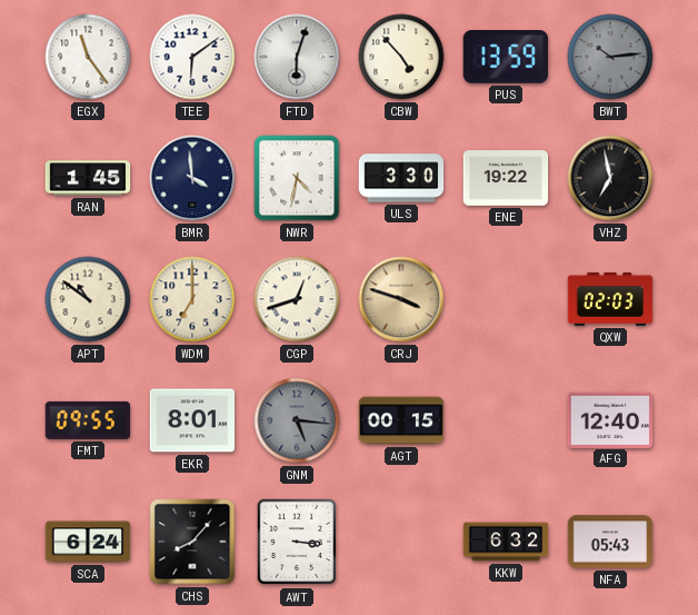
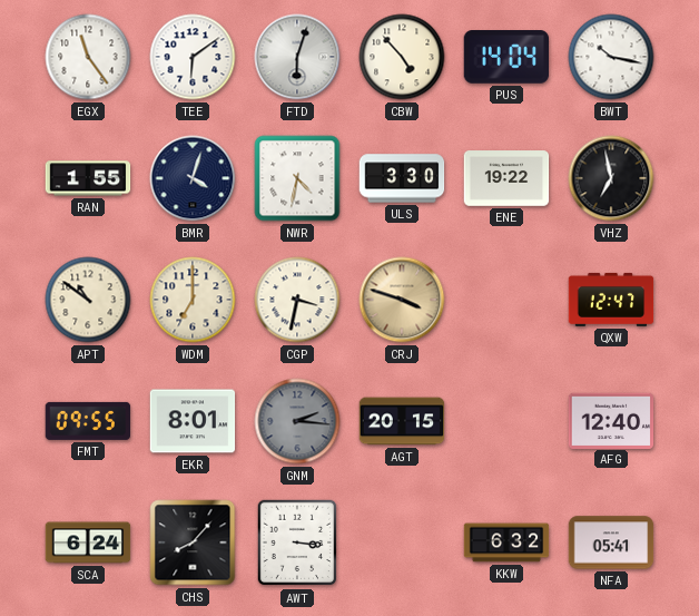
PUS: 13:59 -> 14:04
BWT: 10:14 -> 10:17
BWT dial: grey -> white
RAN: 1:45 -> 1:55
BMR: 3:59 -> 4:03
CGP: 12:42 -> 3:32
QXW: 02:03 -> 12:47
GNM: 5:16 -> 2:16
AGT: 00:15 -> 20:15
NFA: 05:43 -> 05:41
